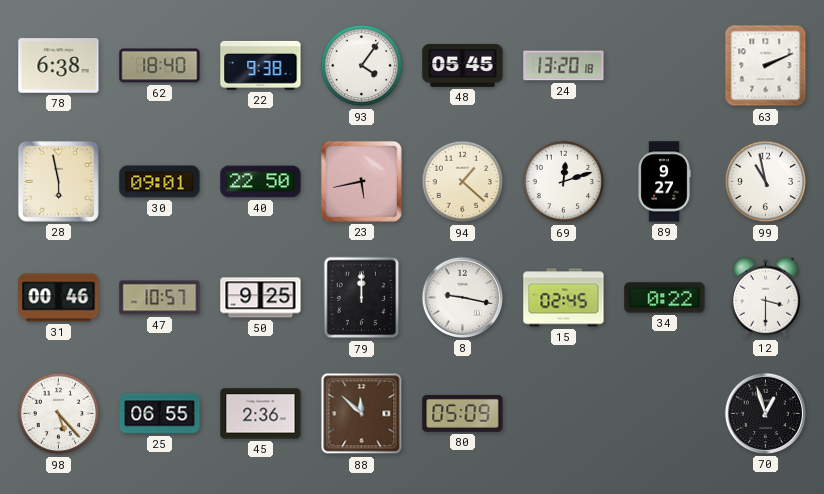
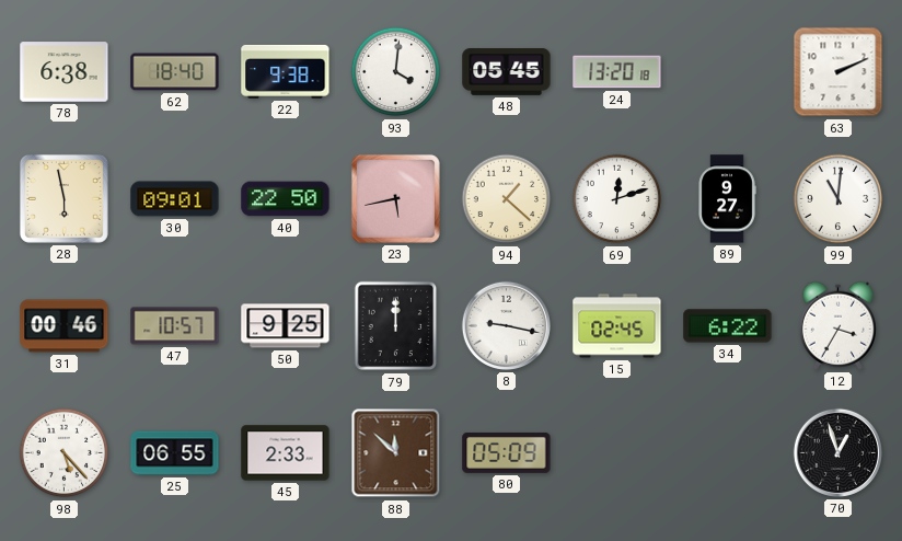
93: 4:06 -> 4:01
99: 10:58 -> 11:01
34: 0:22 -> 6:22
12: 3:30 -> 3:35
45: 2:36 -> 2:33
